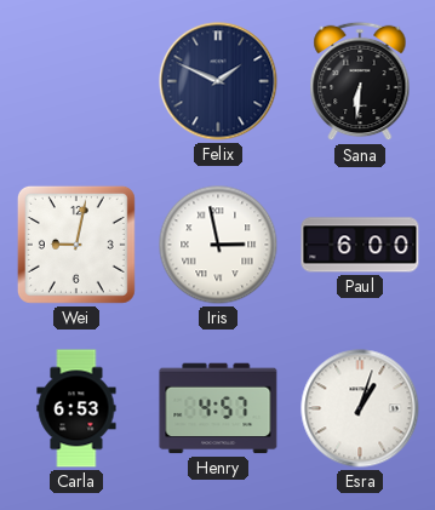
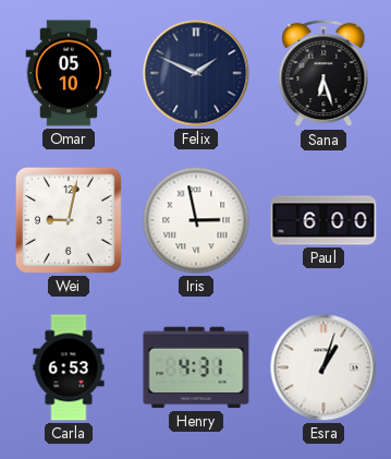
Omar: none -> 05:10
Sana: 6:31 -> 6:27
Henry: 4:57 -> 4:31
